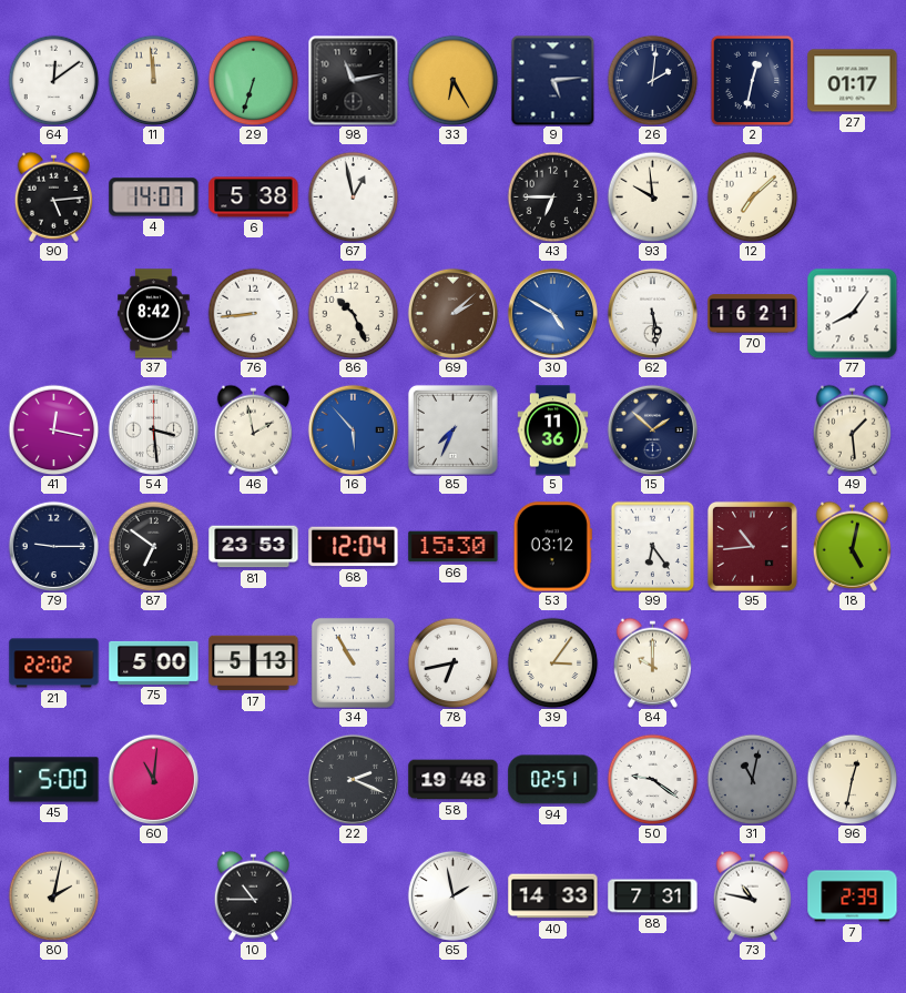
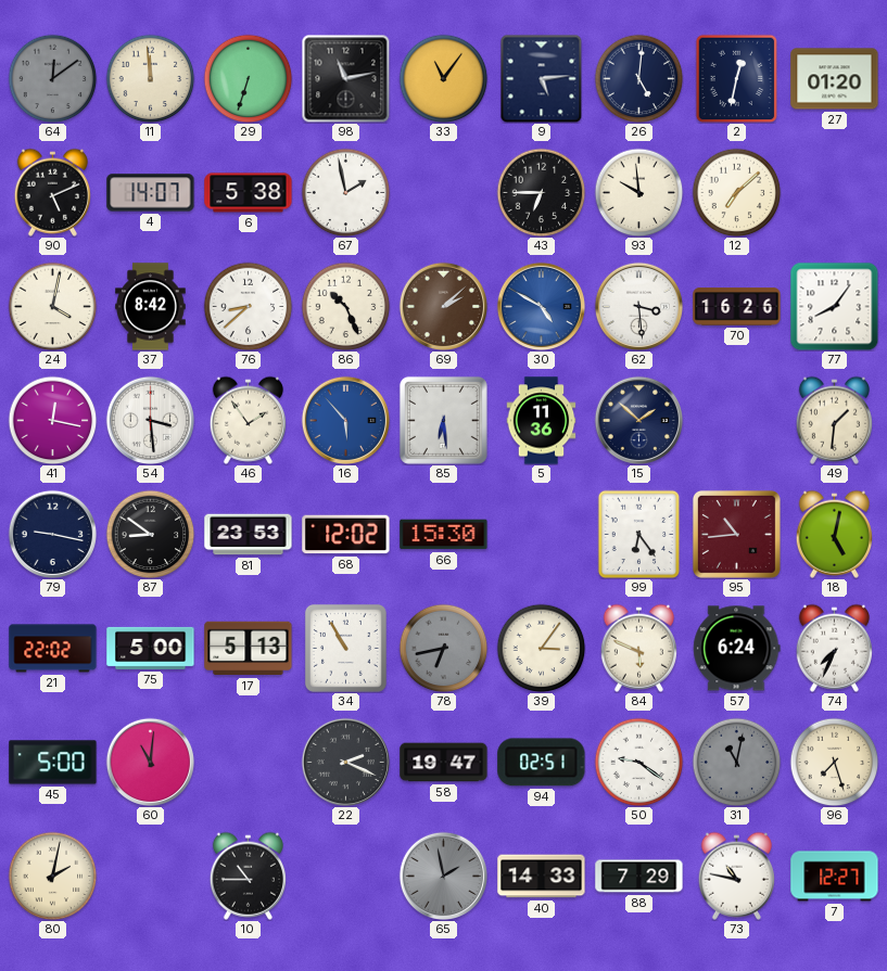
64 dial: white -> grey
33: 6:25 -> 11:06
26: 2:01 -> 5:01
27: 01:17 -> 01:20
90: 5:14 -> 5:11
67: 12:58 -> 1:58
24: none -> 4:02
76: 8:44 -> 8:38
62: 5:29 -> 3:29
70: 16:21 -> 16:26
46: 1:58 -> 1:54
85: 7:34 -> 6:29
49: 1:29 -> 1:31
79: 9:15 -> 9:17
87: 6:51 -> 8:51
68: 12:04 -> 12:02
53: 03:12 -> none
78 dial: white -> grey
84: 10:00 -> 5:49
57: none -> 6:24
74: none -> 7:34
58: 19:48 -> 19:47
96: 12:32 -> 7:27
65 dial: white -> grey
88: 7:31 -> 7:29
7: 2:39 -> 12:27
